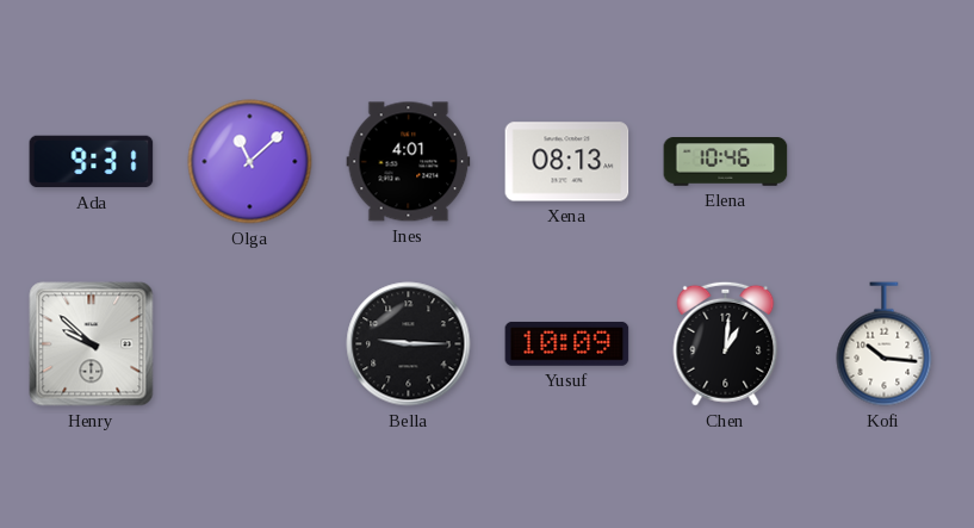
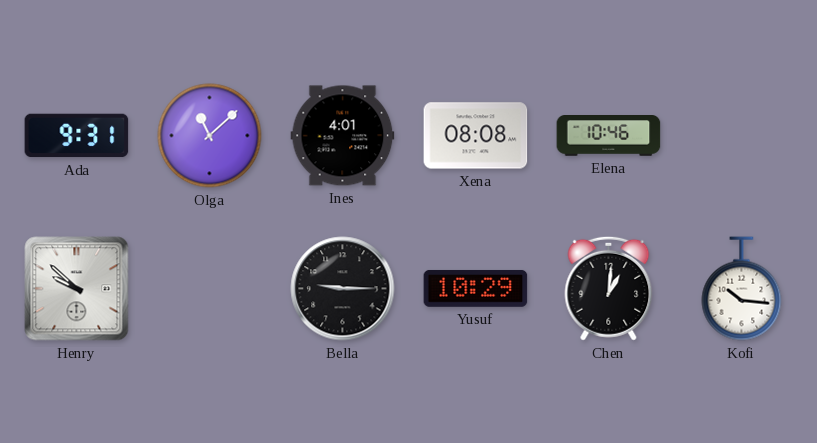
Xena: 08:13 -> 08:08
Yusuf: 10:09 -> 10:29
